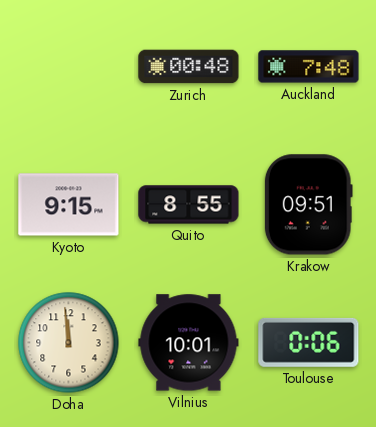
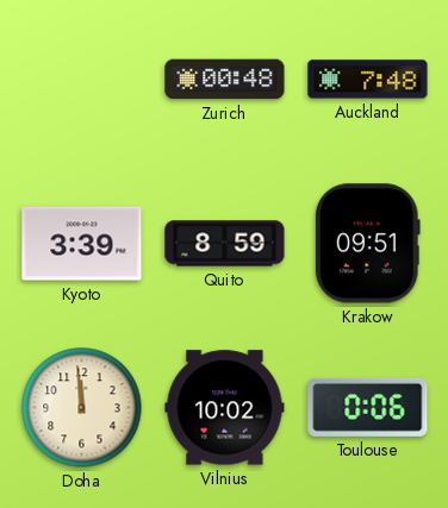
Kyoto: 9:15 -> 3:39
Quito: 8:55 -> 8:59
Vilnius: 10:01 -> 10:02
